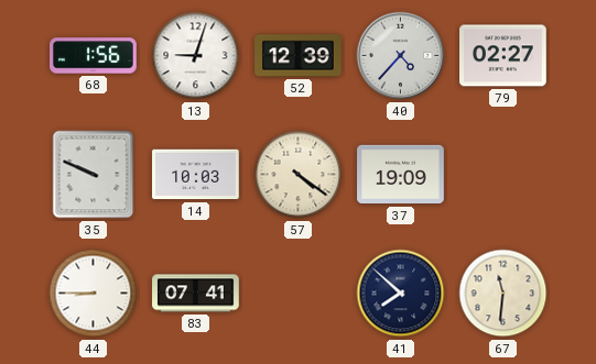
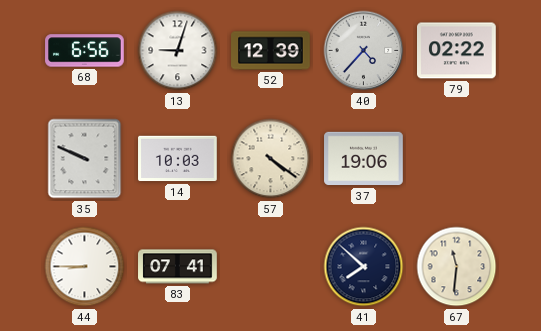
68: 1:56 -> 6:56
79: 02:27 -> 02:22
37: 19:09 -> 19:06
